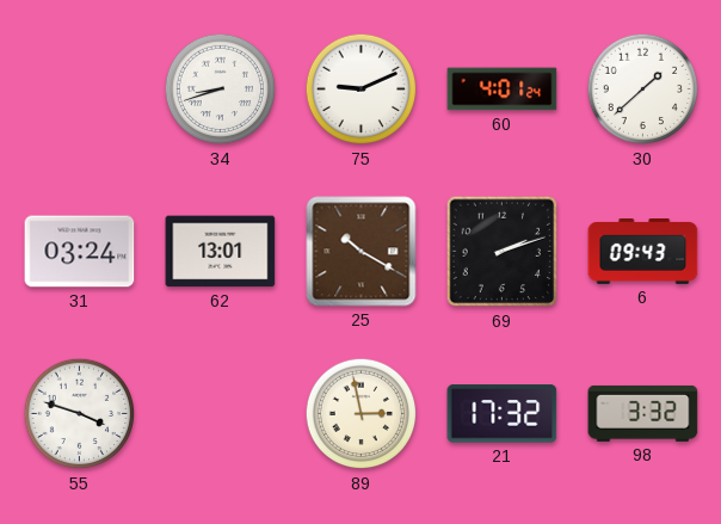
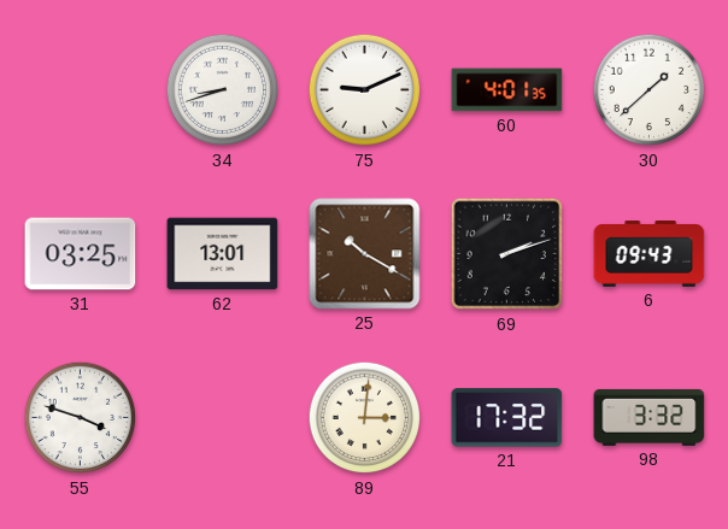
60: 4:01:24 -> 4:01:35
31: 03:24 -> 03:25
89: 2:58 -> 3:01
